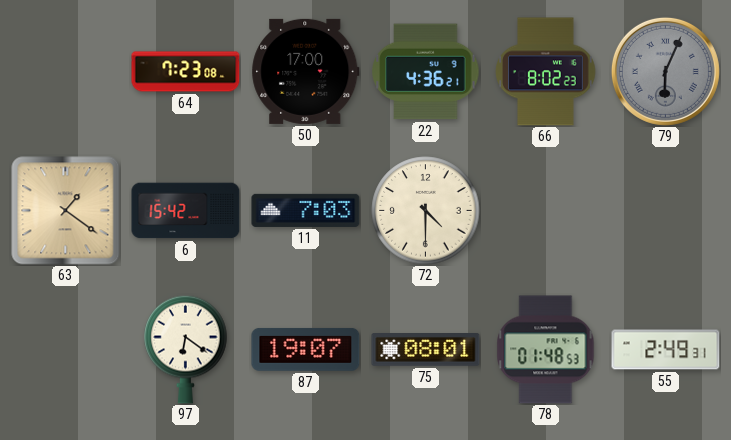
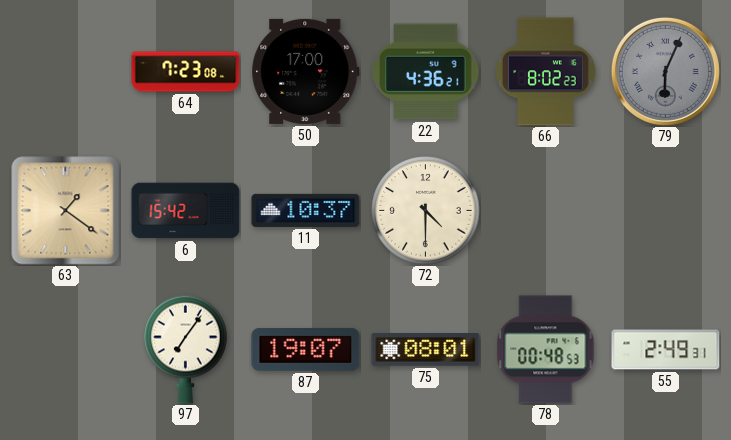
11: 7:03 -> 10:37
97: 6:21 -> 7:06
78: 01:48 -> 00:48
